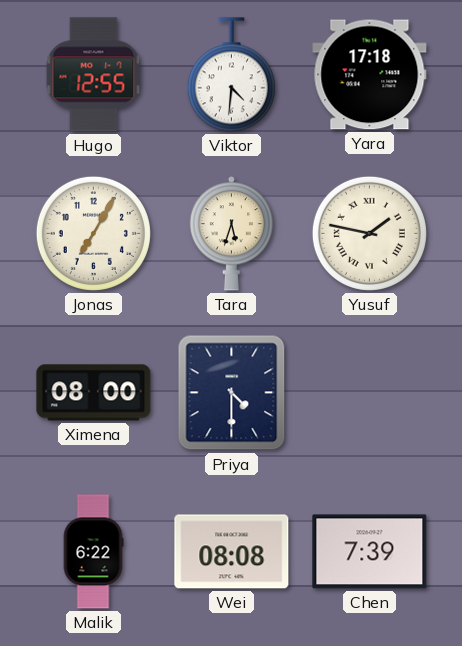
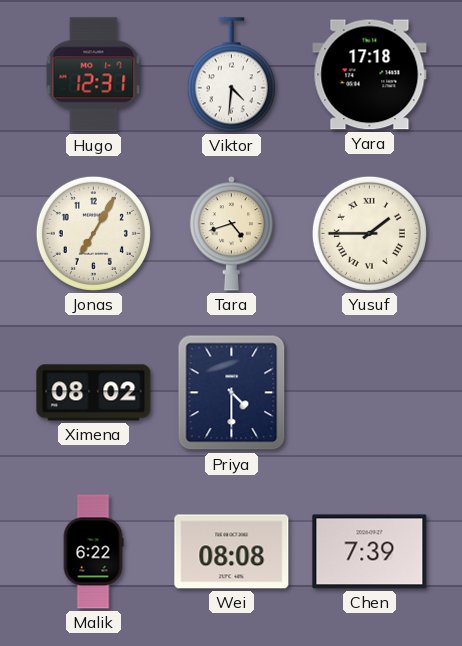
Hugo: 12:55 -> 12:31
Tara: 5:33 -> 4:42
Yusuf: 1:47 -> 1:45
Ximena: 08:00 -> 08:02
